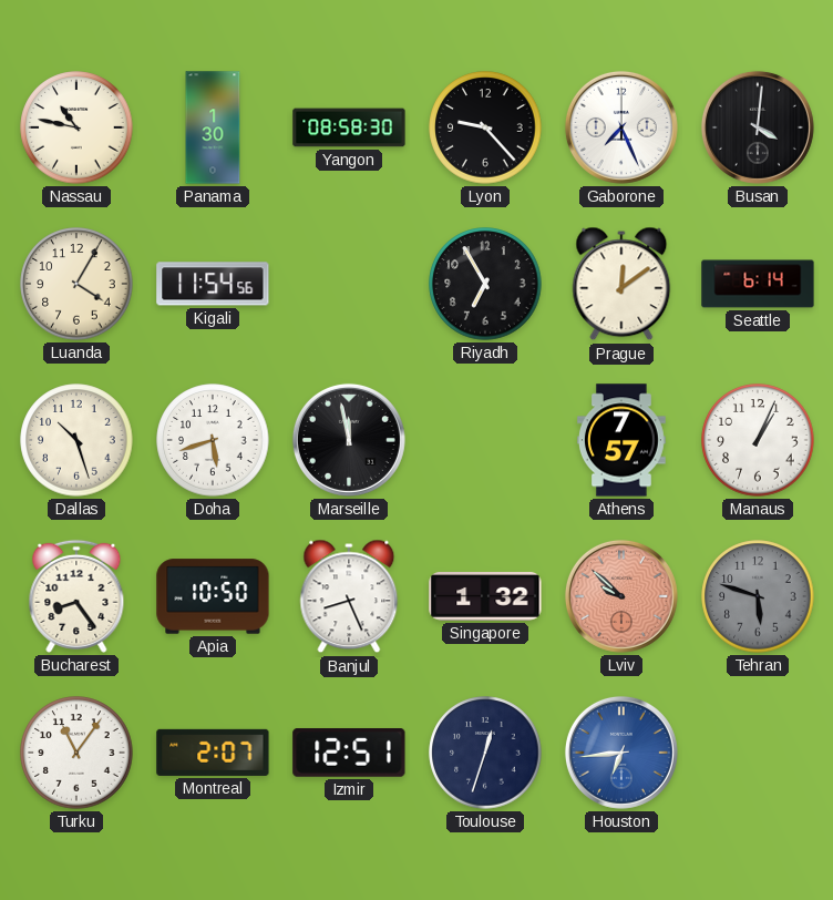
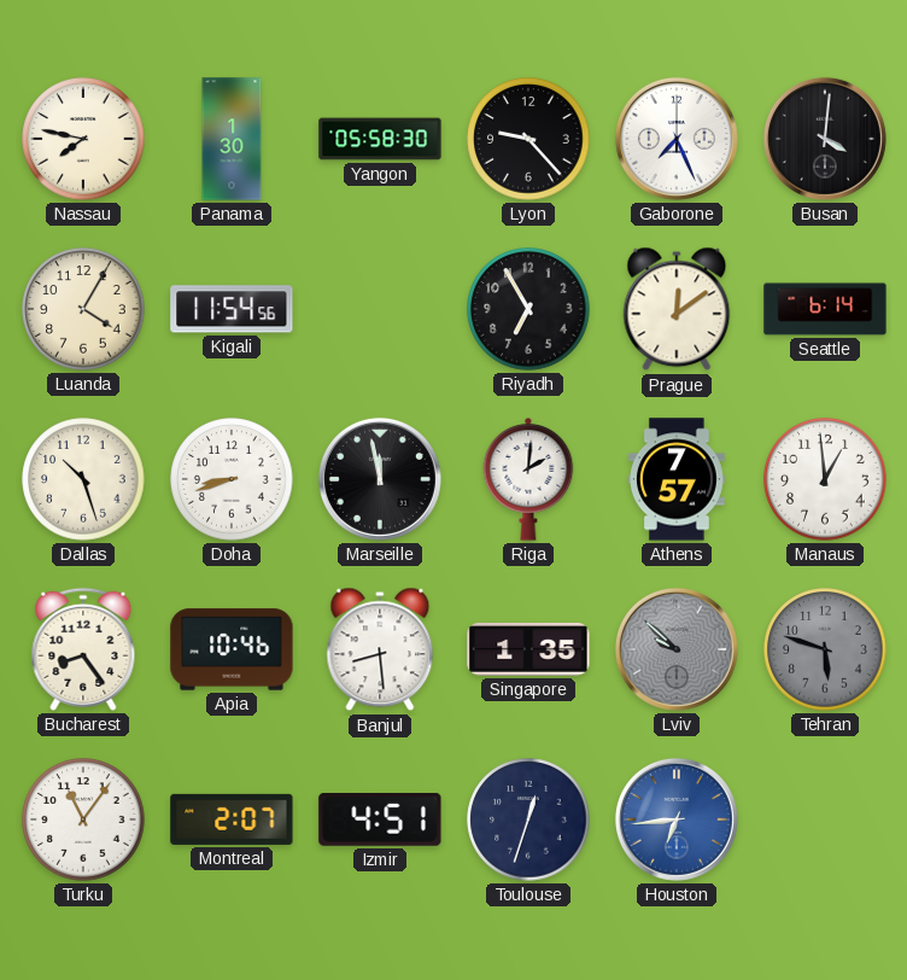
Nassau: 10:47 -> 7:47
Yangon: 08:58 -> 05:58
Doha: 5:42 -> 8:42
Riga: none -> 2:01
Manaus: 1:04 -> 12:59
Apia: 10:50 -> 10:46
Banjul: 8:26 -> 8:29
Singapore: 1:32 -> 1:35
Lviv dial: salmon -> grey
Izmir: 12:51 -> 4:51
